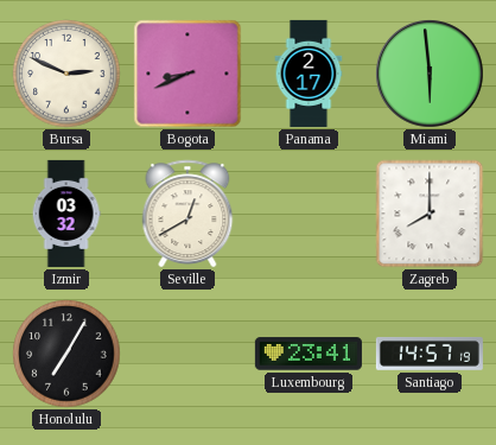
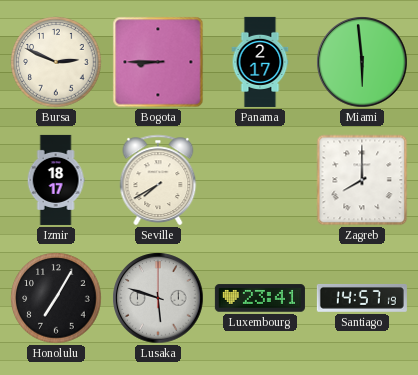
Bogota: 8:41 -> 8:45
Izmir: 03:32 -> 18:17
Seville: 12:40 -> 7:40
Lusaka: none -> 5:48
